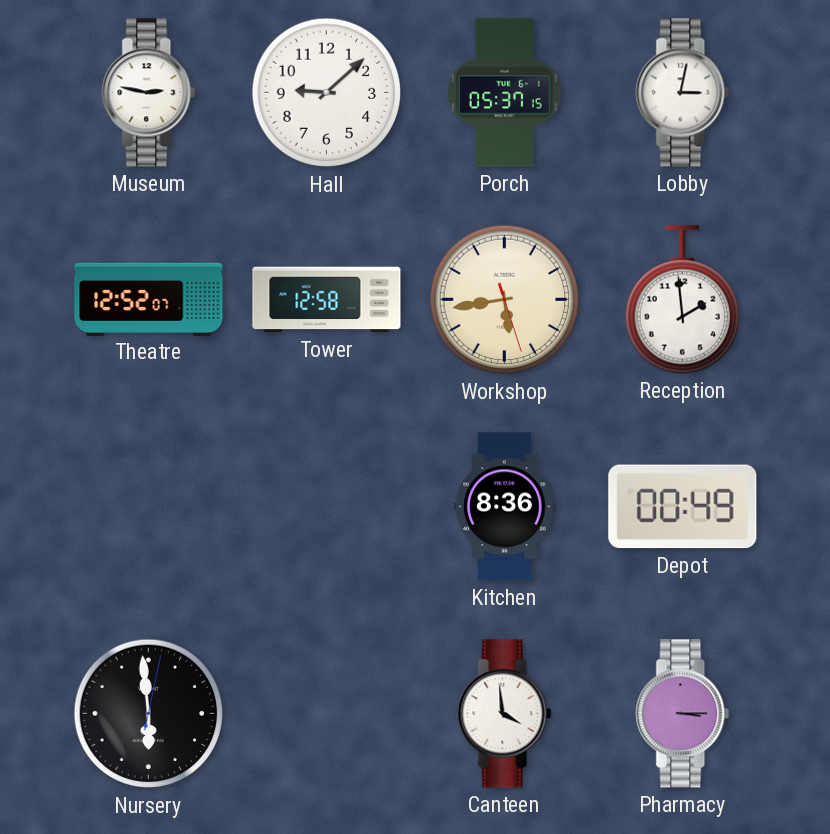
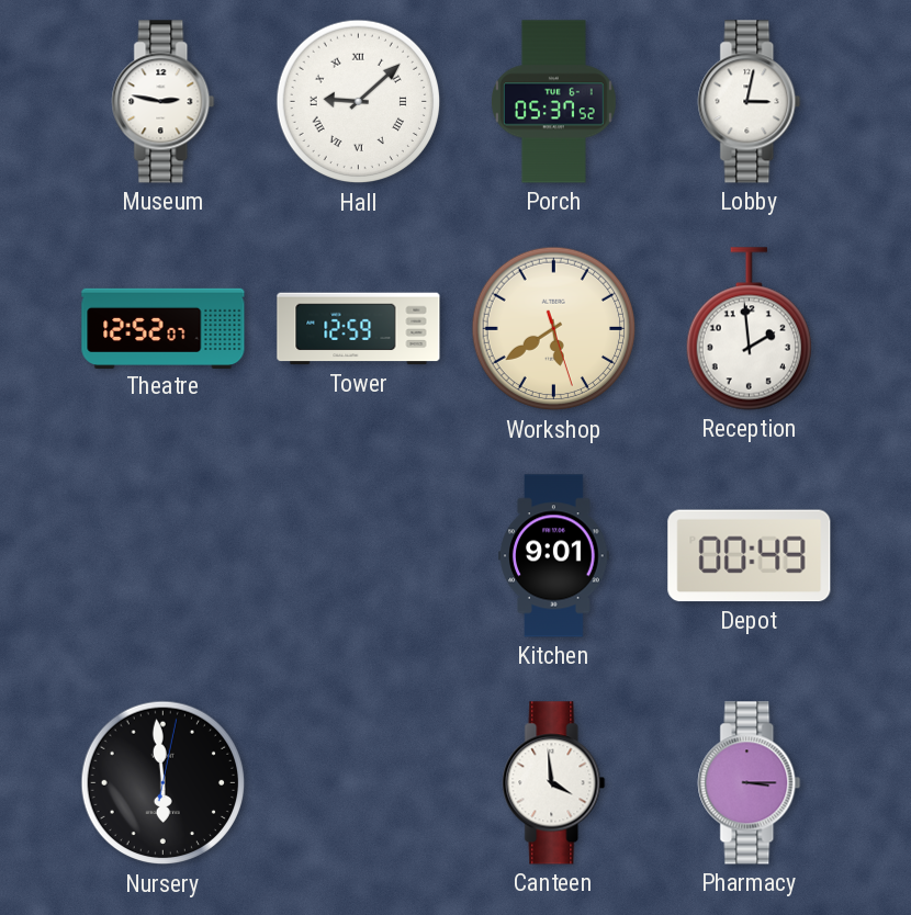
Hall numerals: Arabic -> Roman
Porch: 05:37:15 -> 05:37:52
Tower: 12:58 -> 12:59
Workshop: 5:43 -> 5:39
Kitchen: 8:36 -> 9:01
